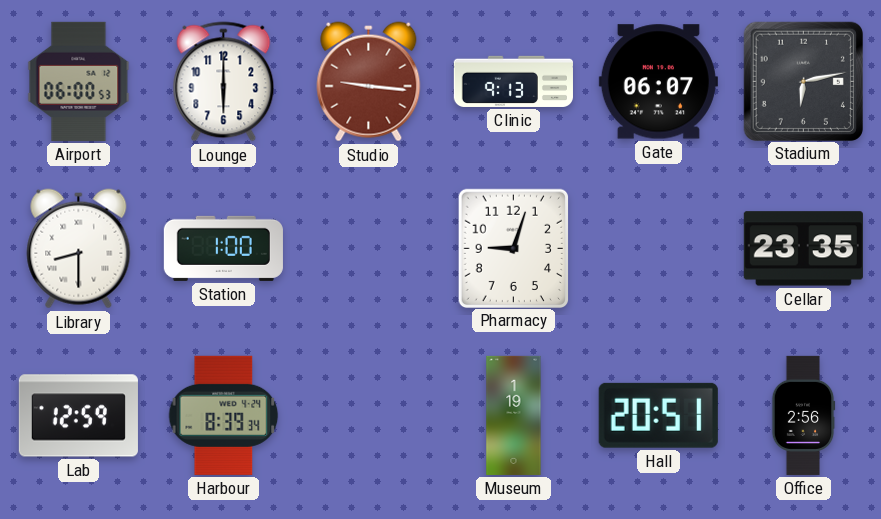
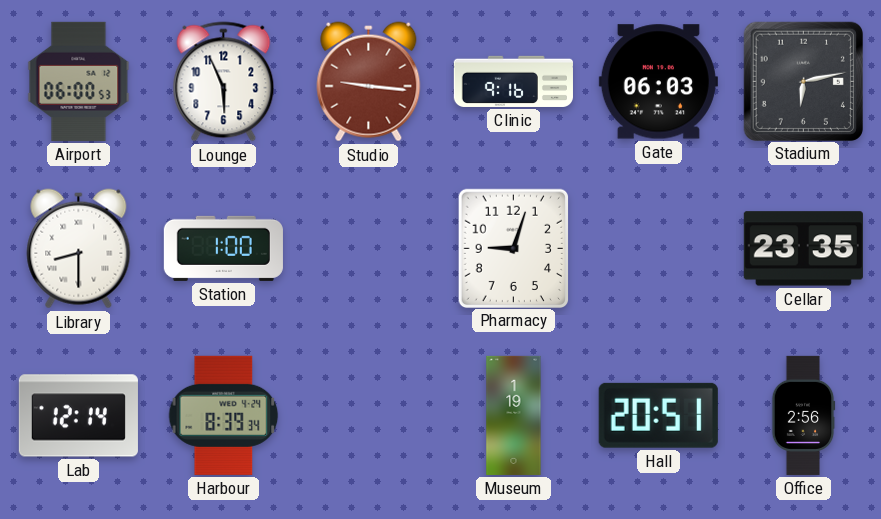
Lounge: 6:00 -> 5:56
Clinic: 9:13 -> 9:16
Gate: 06:07 -> 06:03
Lab: 12:59 -> 12:14
